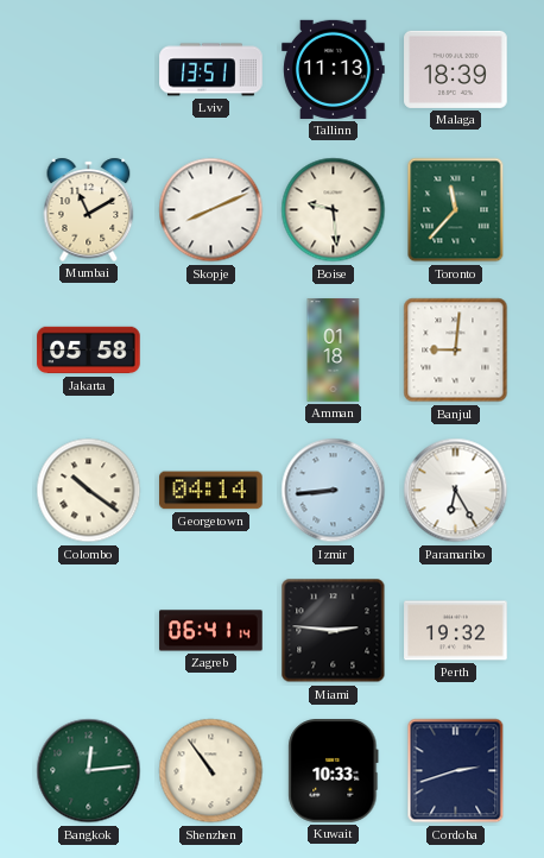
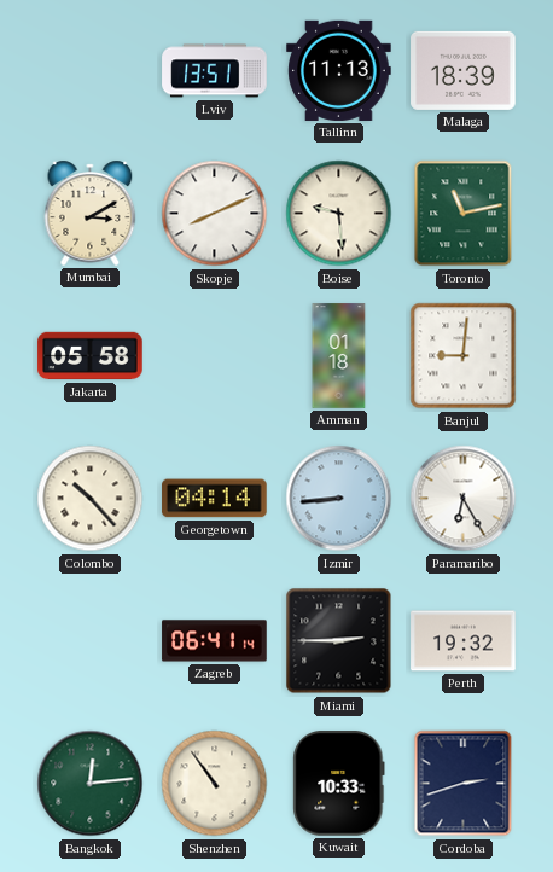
Mumbai: 11:10 -> 3:10
Toronto: 11:37 -> 11:13
Colombo: 10:21 -> 10:23
Miami: 2:46 -> 2:45
